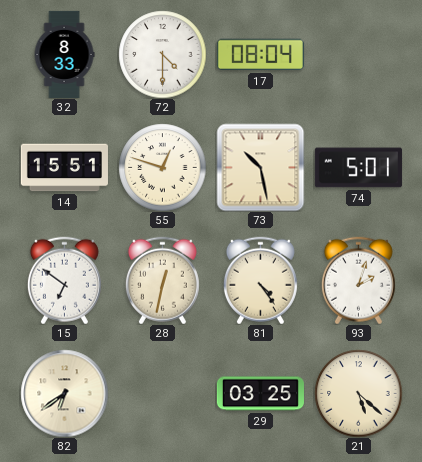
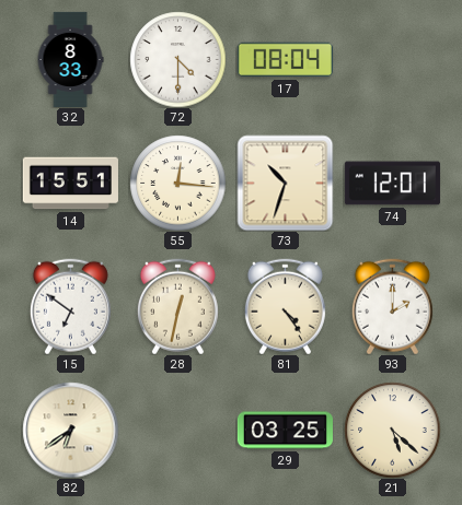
55: 12:48 -> 12:16
73: 10:28 -> 10:33
74: 5:01 -> 12:01
93: 2:03 -> 2:00
